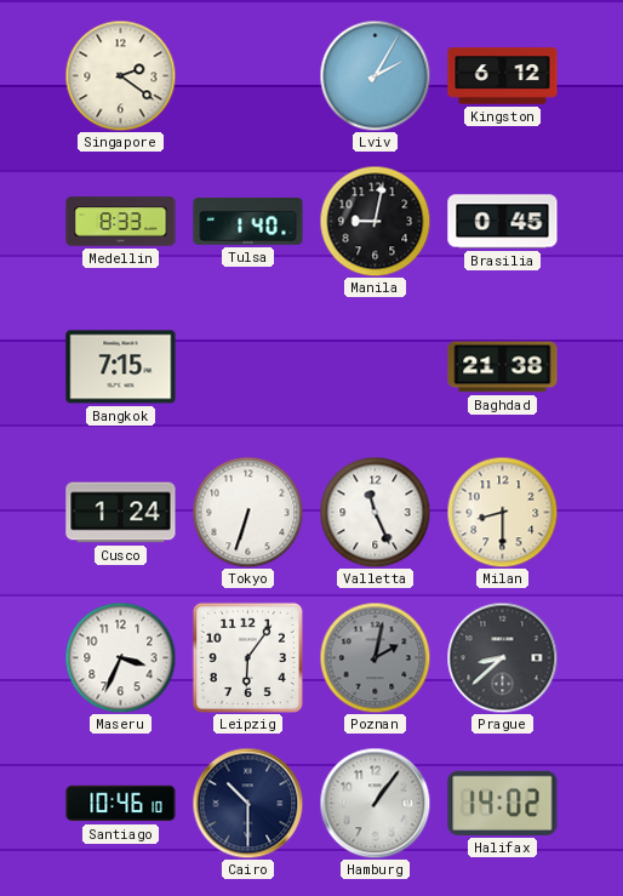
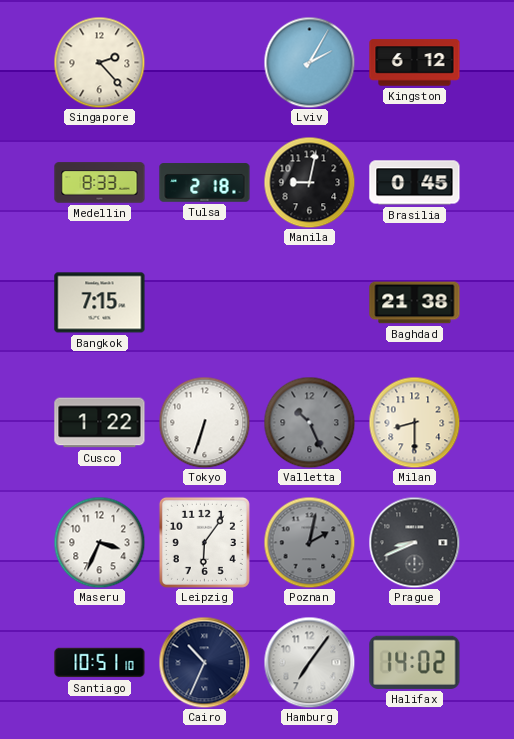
Singapore: 2:21 -> 2:23
Tulsa: 1:40 -> 2:18
Cusco: 1:24 -> 1:22
Valletta: 11:26 -> 10:26
Valletta dial: white -> grey
Prague: 8:38 -> 8:41
Santiago: 10:46 -> 10:51
Cairo: 10:30 -> 10:34
Hamburg: 1:06 -> 7:06
